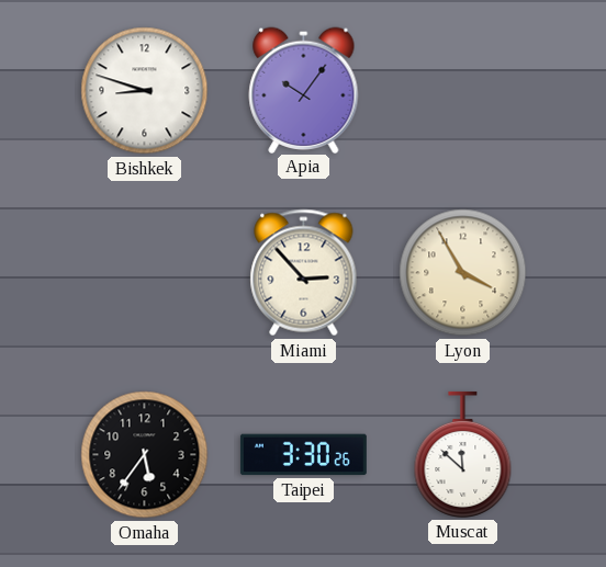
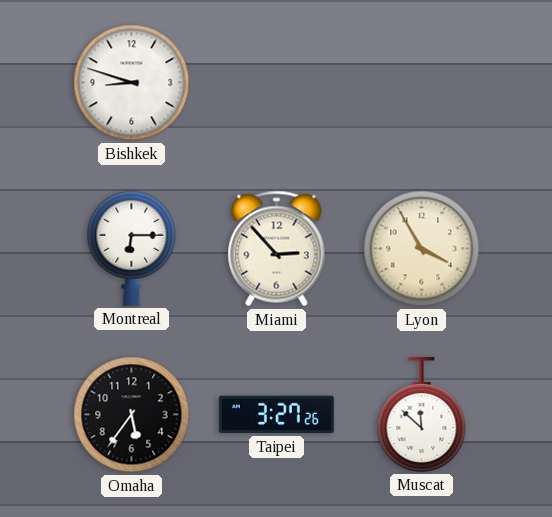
Apia: 10:06 -> none
Montreal: none -> 6:15
Taipei: 3:30 -> 3:27
